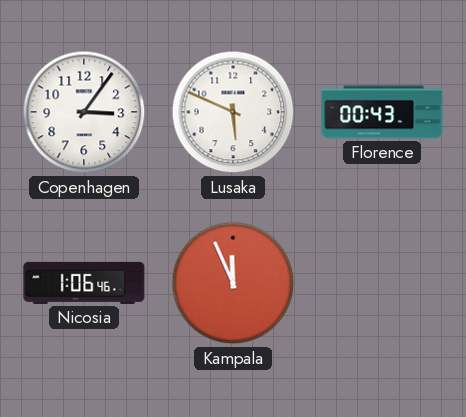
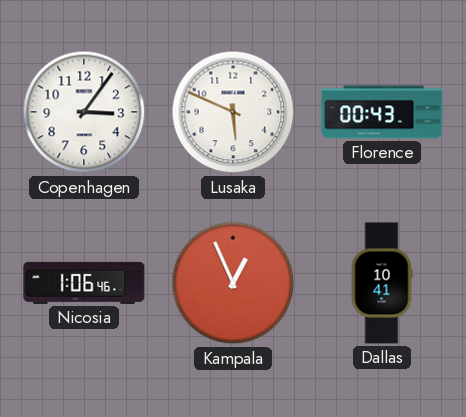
Kampala: 11:56 -> 12:56
Dallas: none -> 10:41
